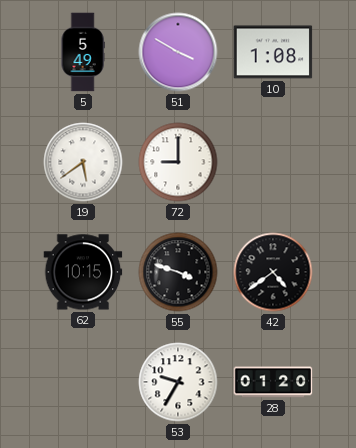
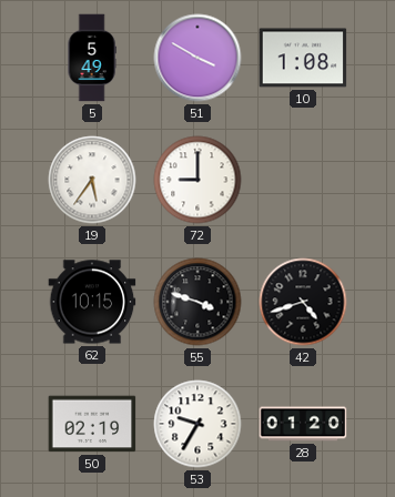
19: 5:39 -> 5:36
42: 4:39 -> 4:42
50: none -> 02:19
